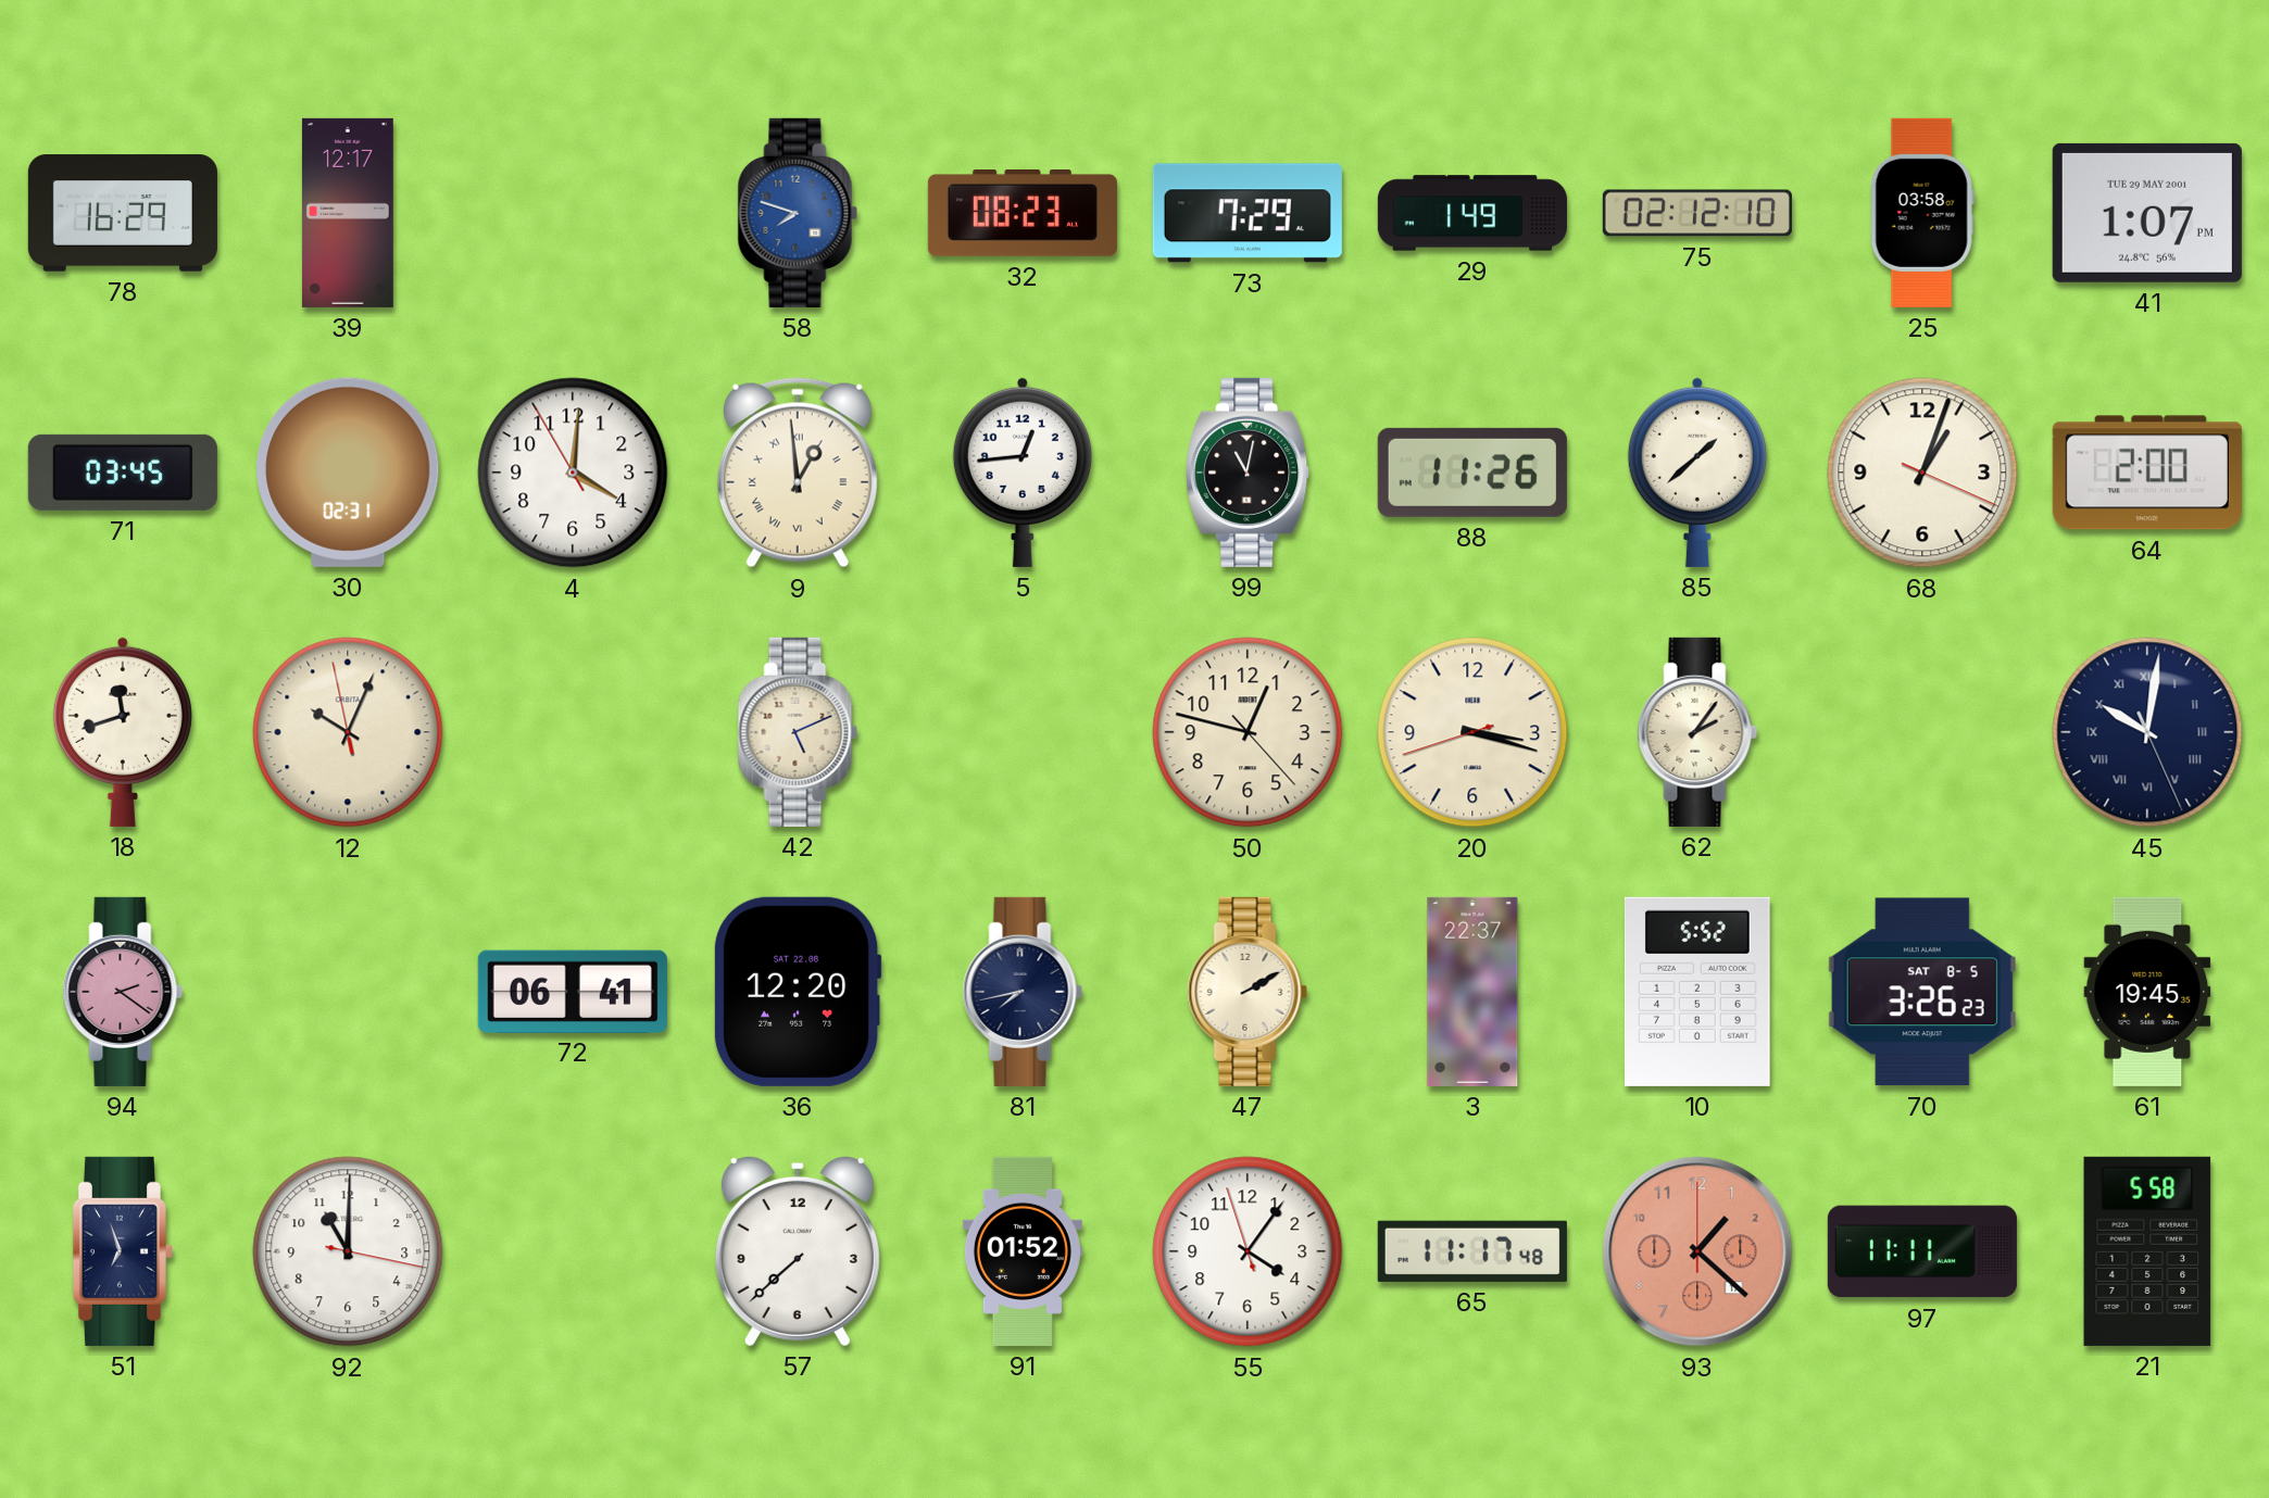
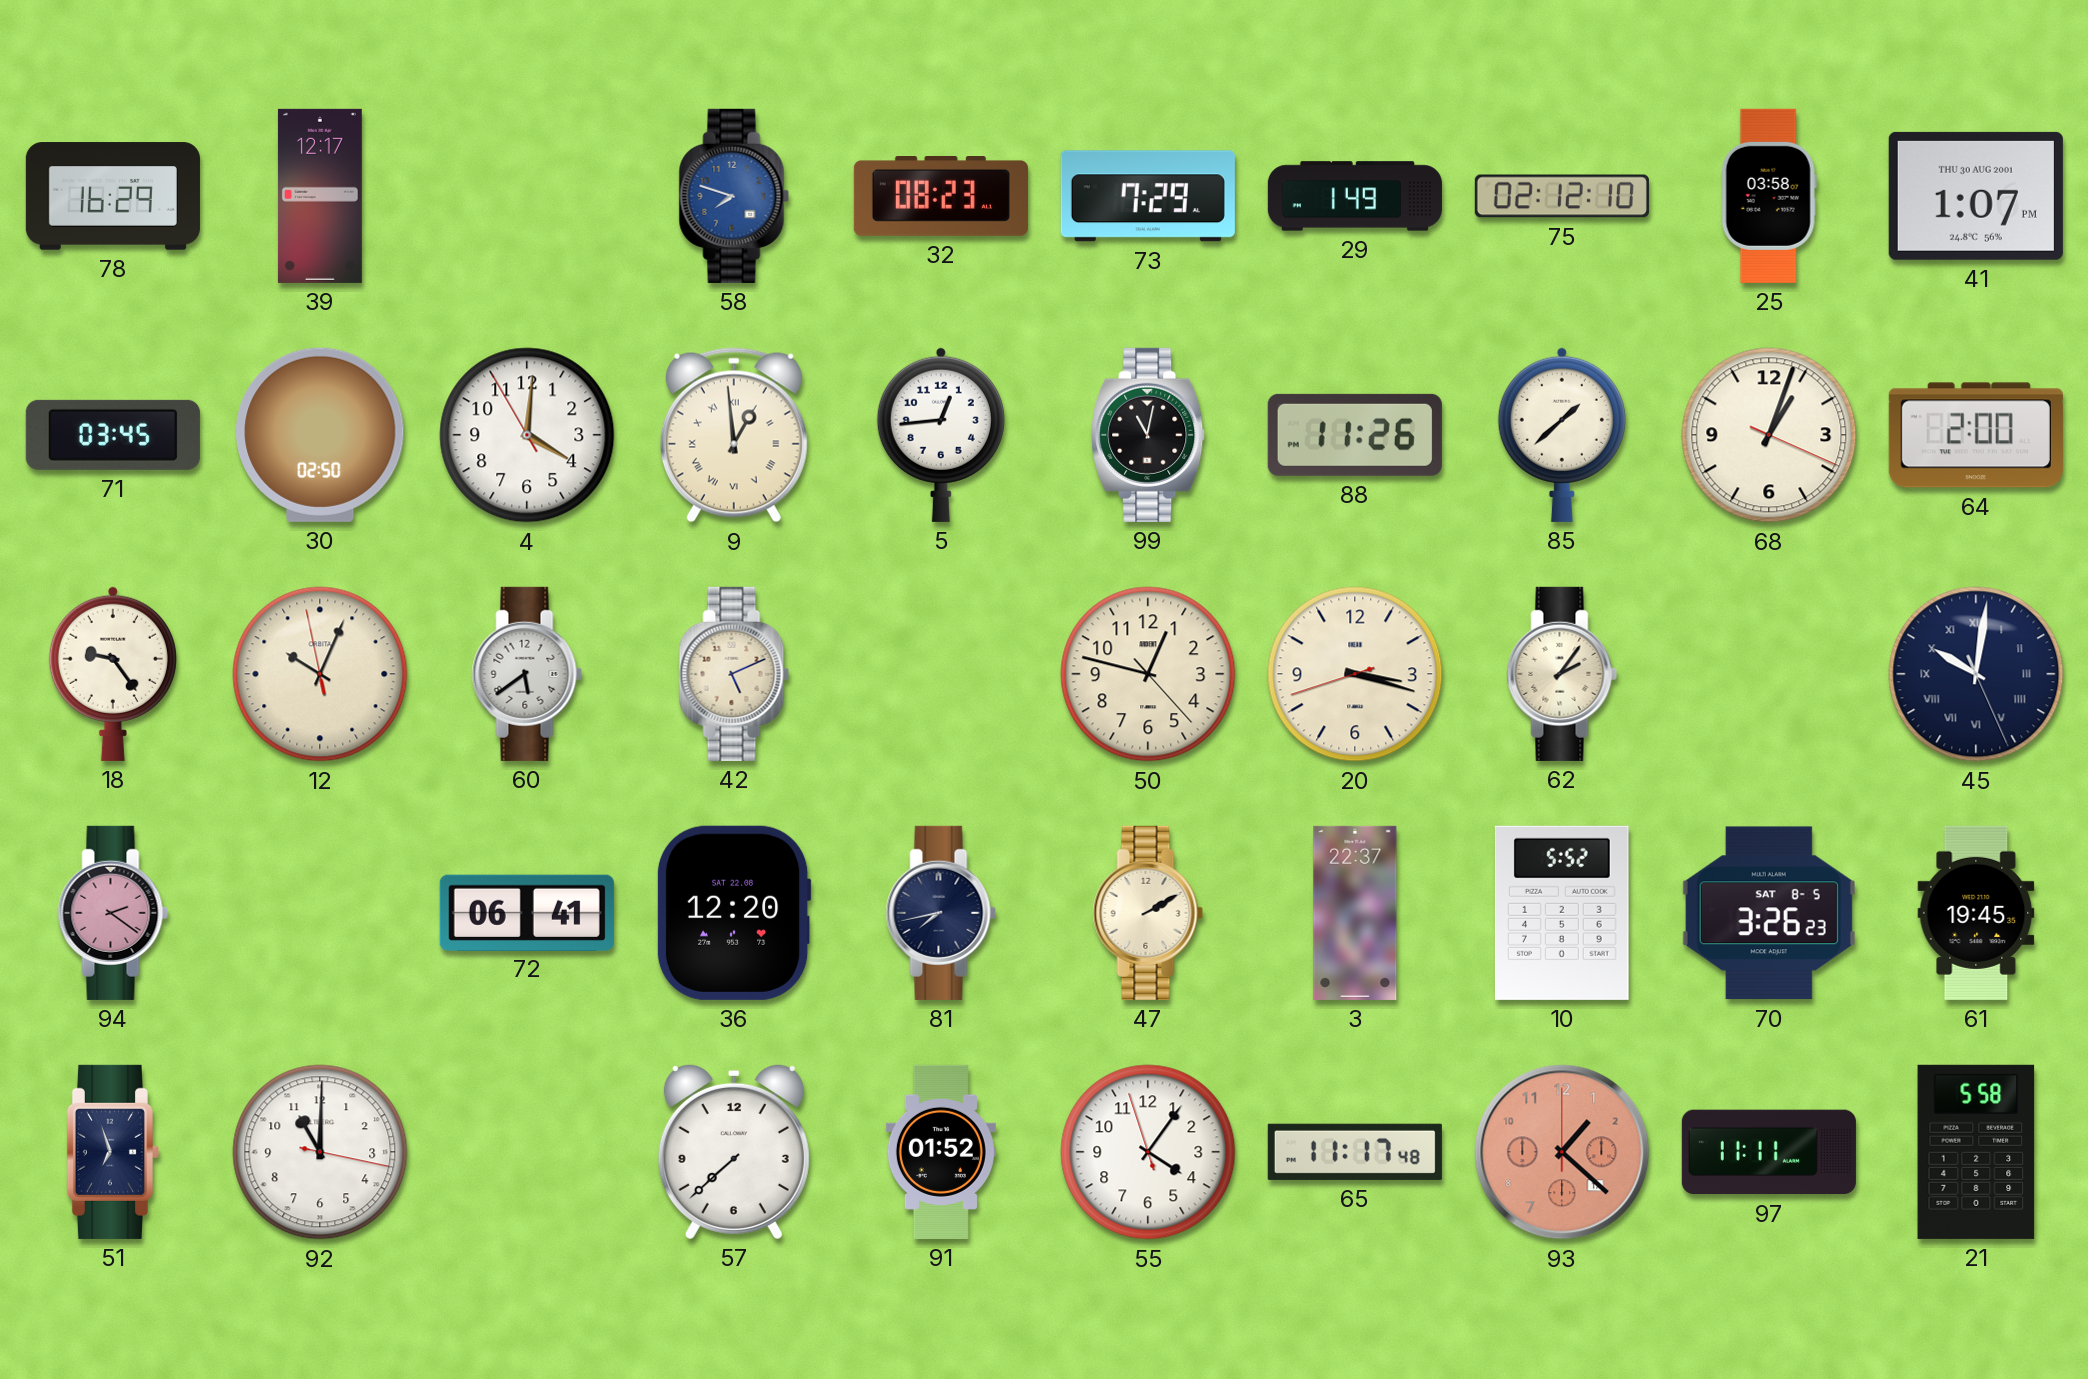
41 date: TUE 29 MAY 2001 -> THU 30 AUG 2001
30: 02:31 -> 02:50
18: 11:42 -> 9:24
60: none -> 5:39
